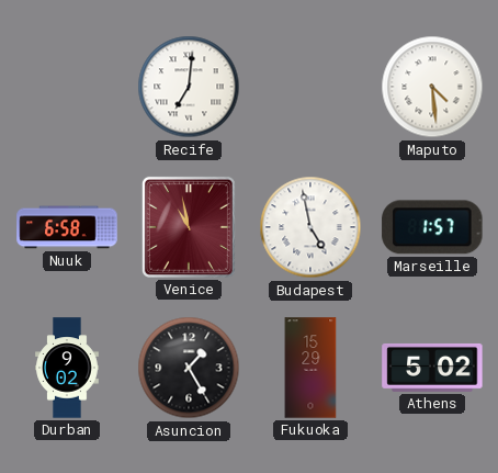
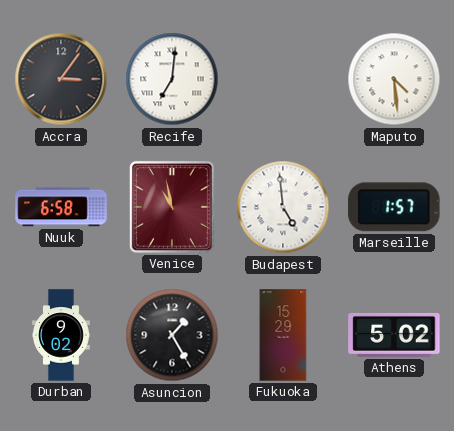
Accra: none -> 3:06
Budapest: 4:58 -> 4:59
